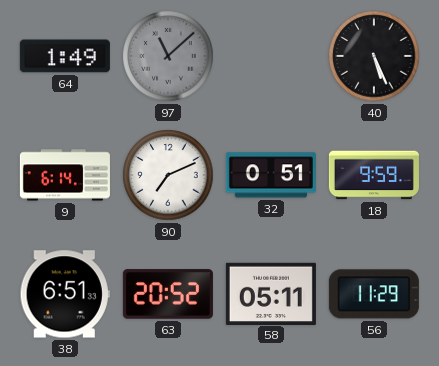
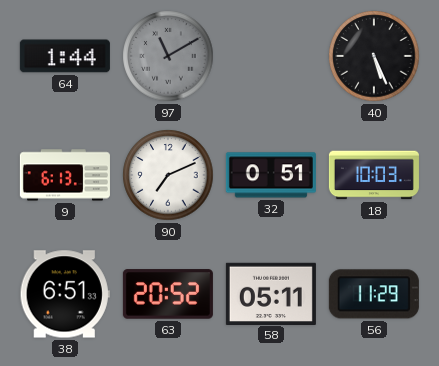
64: 1:49 -> 1:44
97: 11:08 -> 11:10
9: 6:14 -> 6:13
18: 9:59 -> 10:03
